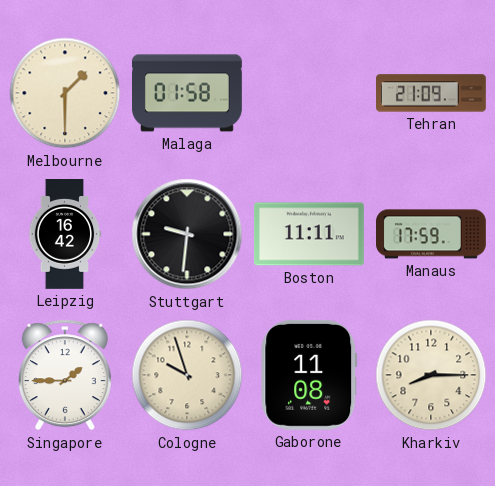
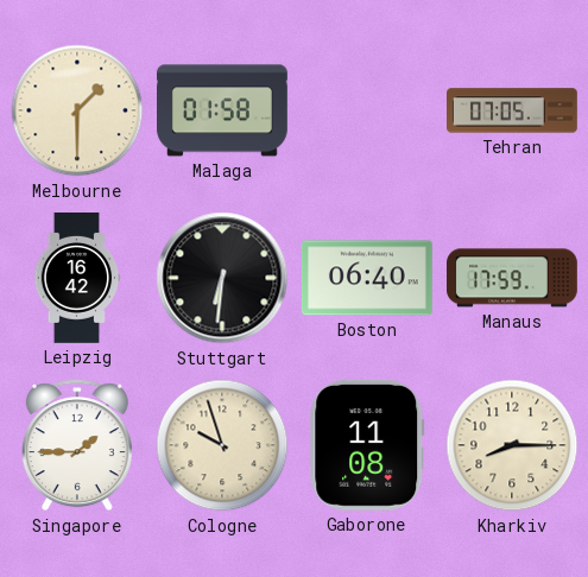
Tehran: 21:09 -> 07:05
Stuttgart: 9:31 -> 6:31
Boston: 11:11 -> 06:40
